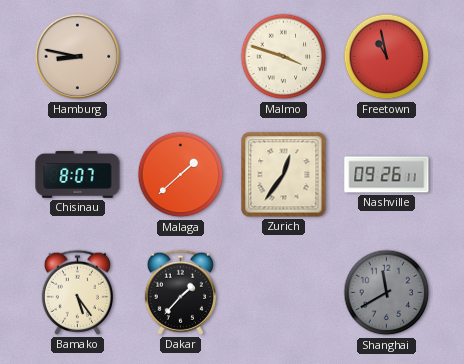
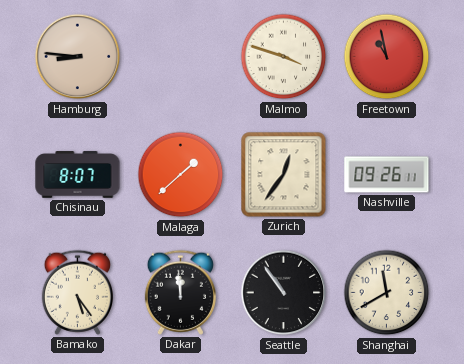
Hamburg: 8:47 -> 8:46
Dakar: 1:37 -> 11:59
Seattle: none -> 10:54
Shanghai dial: grey -> cream
